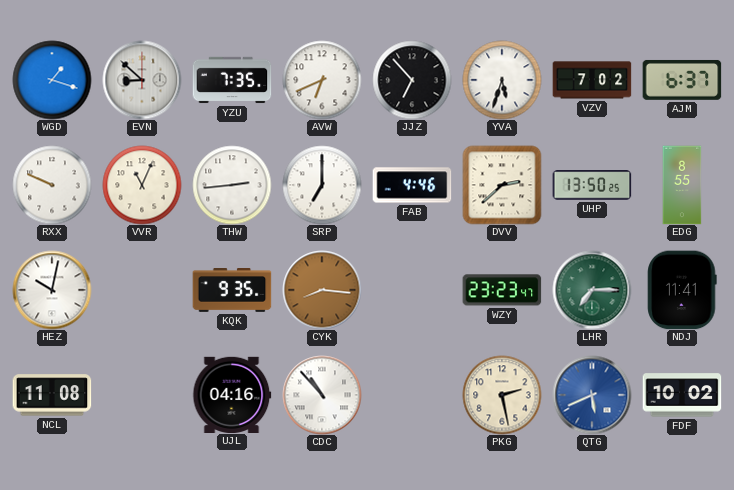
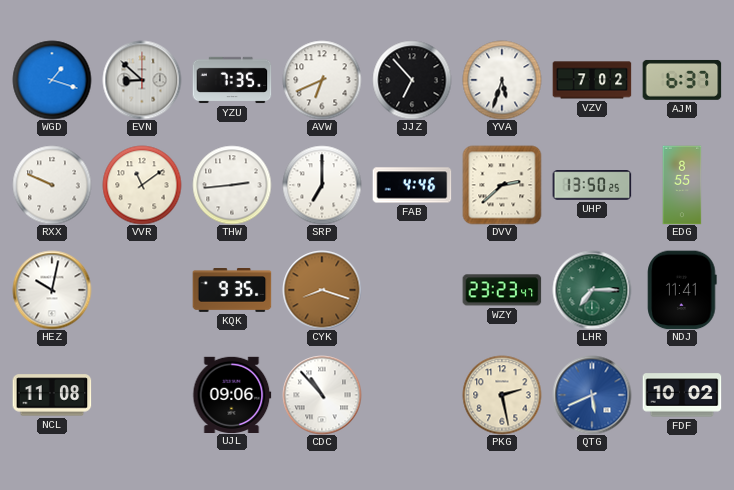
VVR: 11:04 -> 11:09
CYK: 8:16 -> 8:18
UJL: 04:16 -> 09:06
